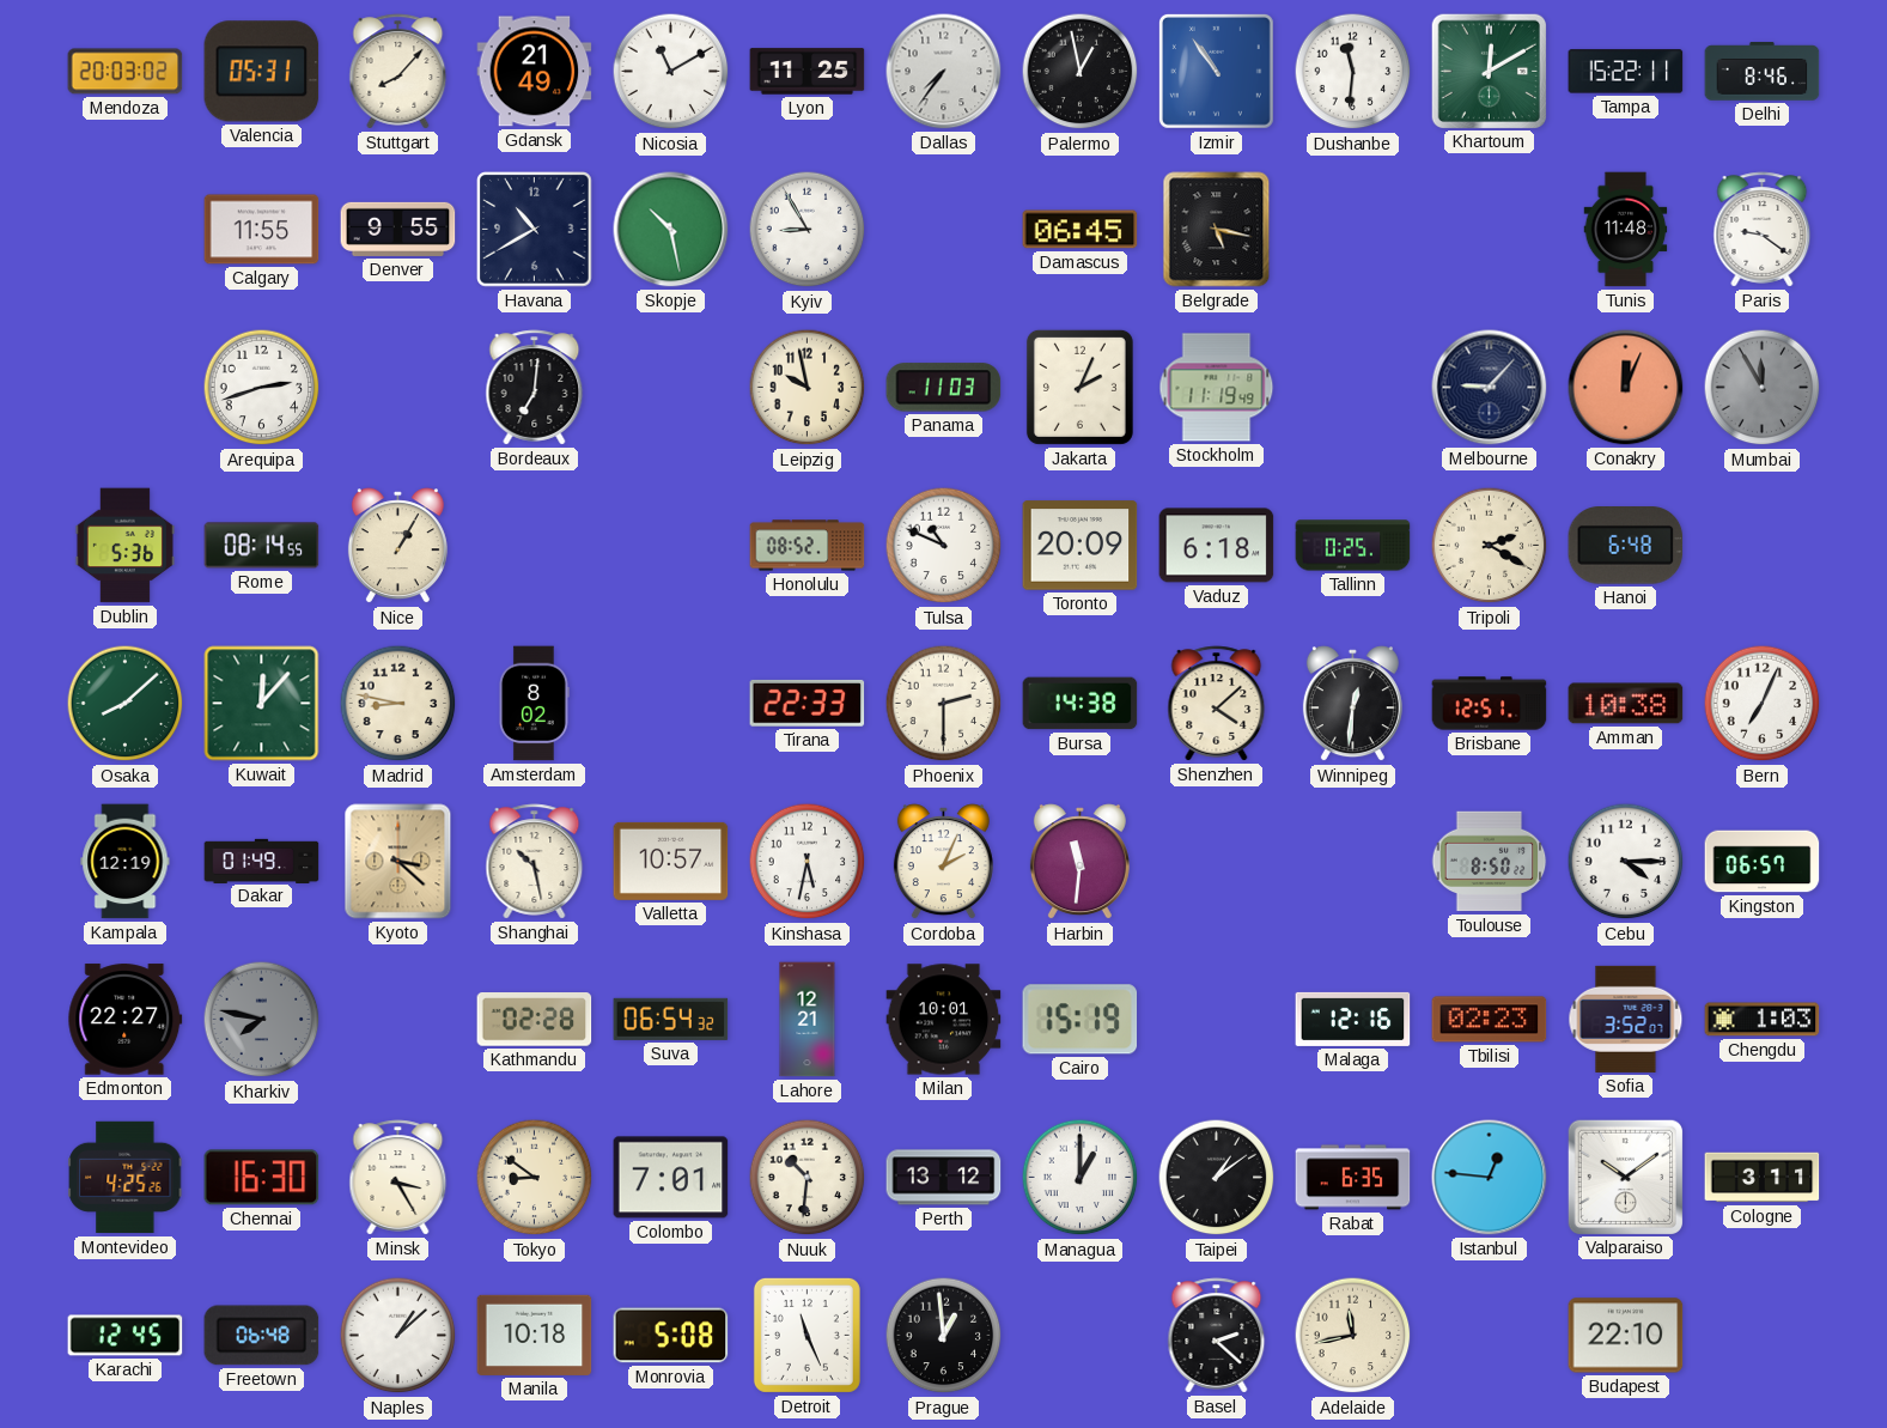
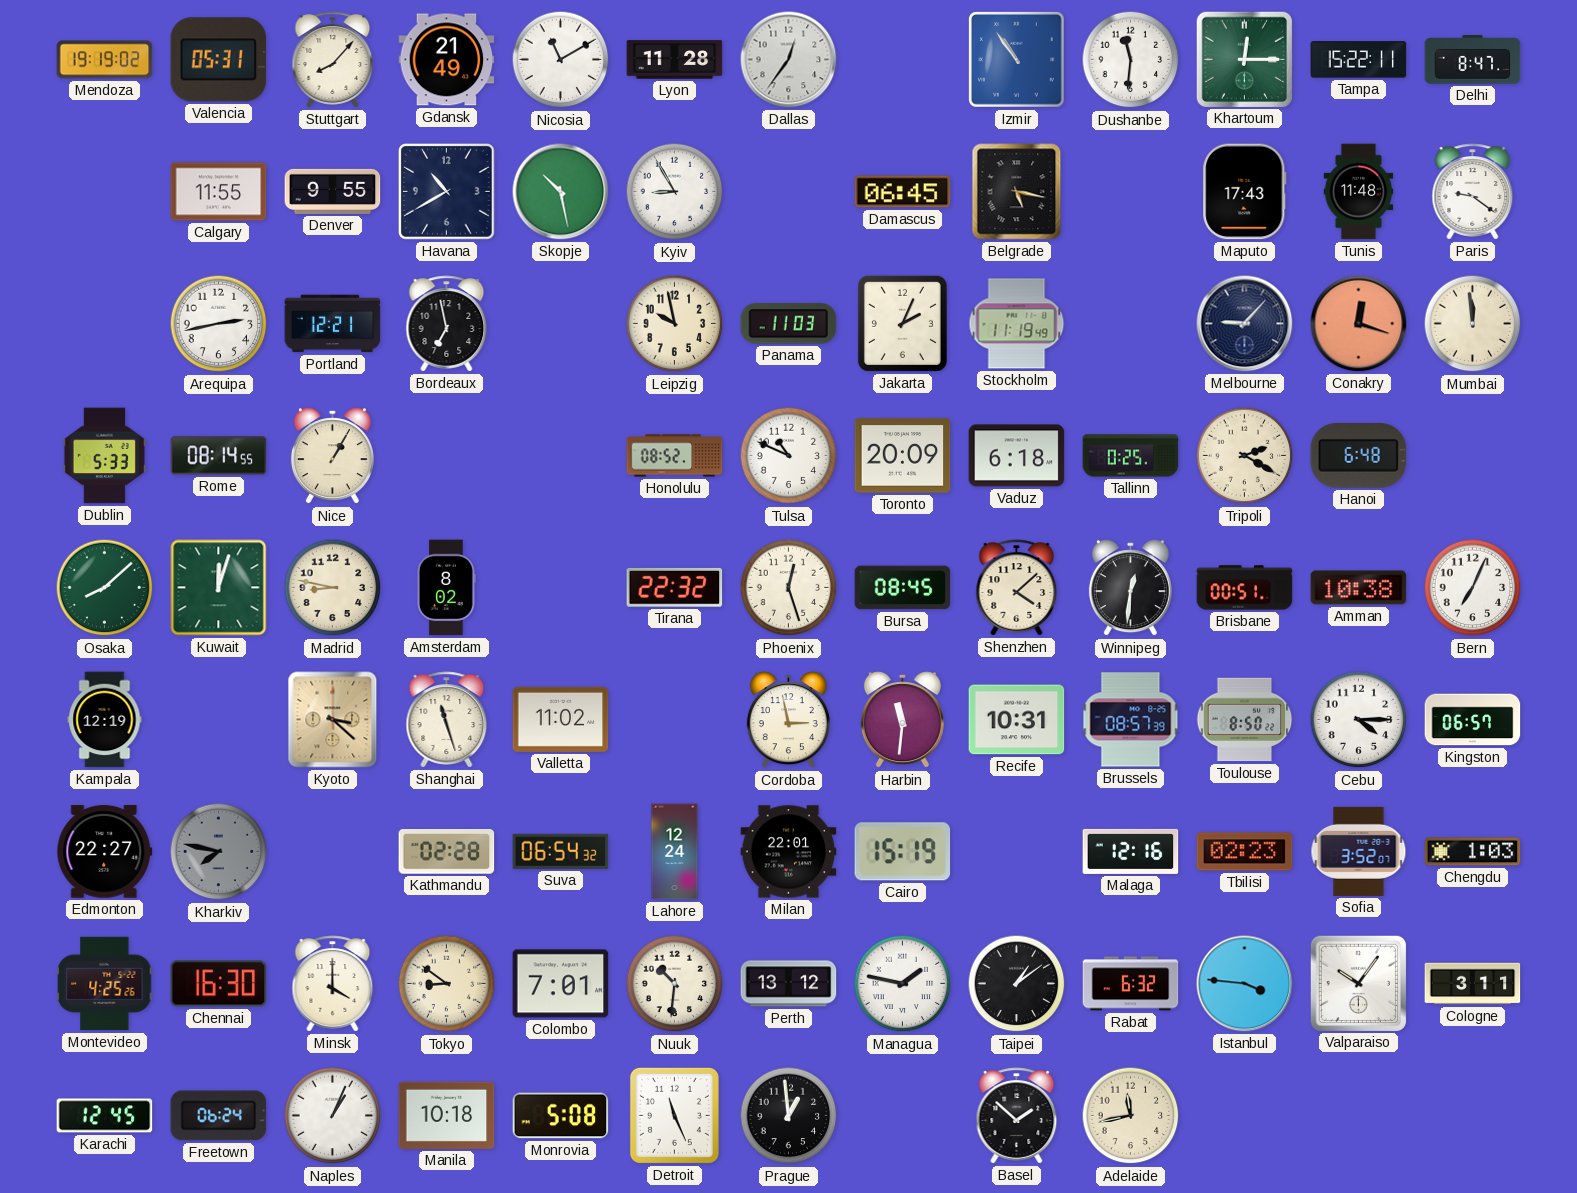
Mendoza: 20:03 -> 19:19
Lyon: 11:25 -> 11:28
Dallas: 7:36 -> 12:36
Palermo: 12:58 -> none
Khartoum: 12:10 -> 12:15
Delhi: 8:46 -> 8:47
Maputo: none -> 17:43
Arequipa: 2:42 -> 2:43
Portland: none -> 12:21
Bordeaux: 7:01 -> 6:58
Conakry: 12:04 -> 12:18
Mumbai: 11:55 -> 11:59
Mumbai dial: grey -> cream
Dublin: 5:36 -> 5:33
Kuwait: 12:07 -> 12:03
Tirana: 22:33 -> 22:32
Phoenix: 2:30 -> 12:27
Bursa: 14:38 -> 08:45
Brisbane: 12:51 -> 00:51
Dakar: 01:49 -> none
Shanghai: 10:28 -> 11:27
Valletta: 10:57 -> 11:02
Kinshasa: 5:32 -> none
Cordoba: 2:04 -> 2:58
Recife: none -> 10:31
Brussels: none -> 08:57
Lahore: 12:21 -> 12:24
Milan: 10:01 -> 22:01
Minsk: 3:25 -> 4:00
Managua: 1:00 -> 1:47
Rabat: 6:35 -> 6:32
Istanbul: 12:46 -> 3:46
Valparaiso: 10:09 -> 10:06
Freetown: 06:48 -> 06:24
Naples: 1:08 -> 1:04
Basel: 2:22 -> 1:52
Budapest: 22:10 -> none
